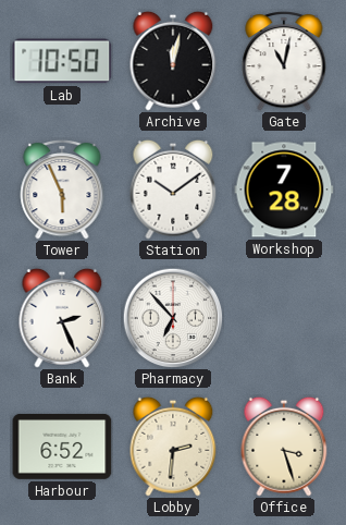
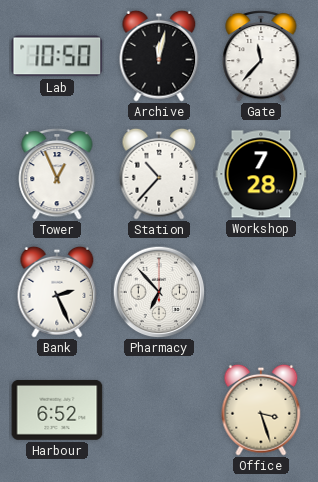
Gate: 11:02 -> 11:37
Tower: 5:56 -> 12:56
Station: 10:09 -> 10:37
Lobby: 2:31 -> none
